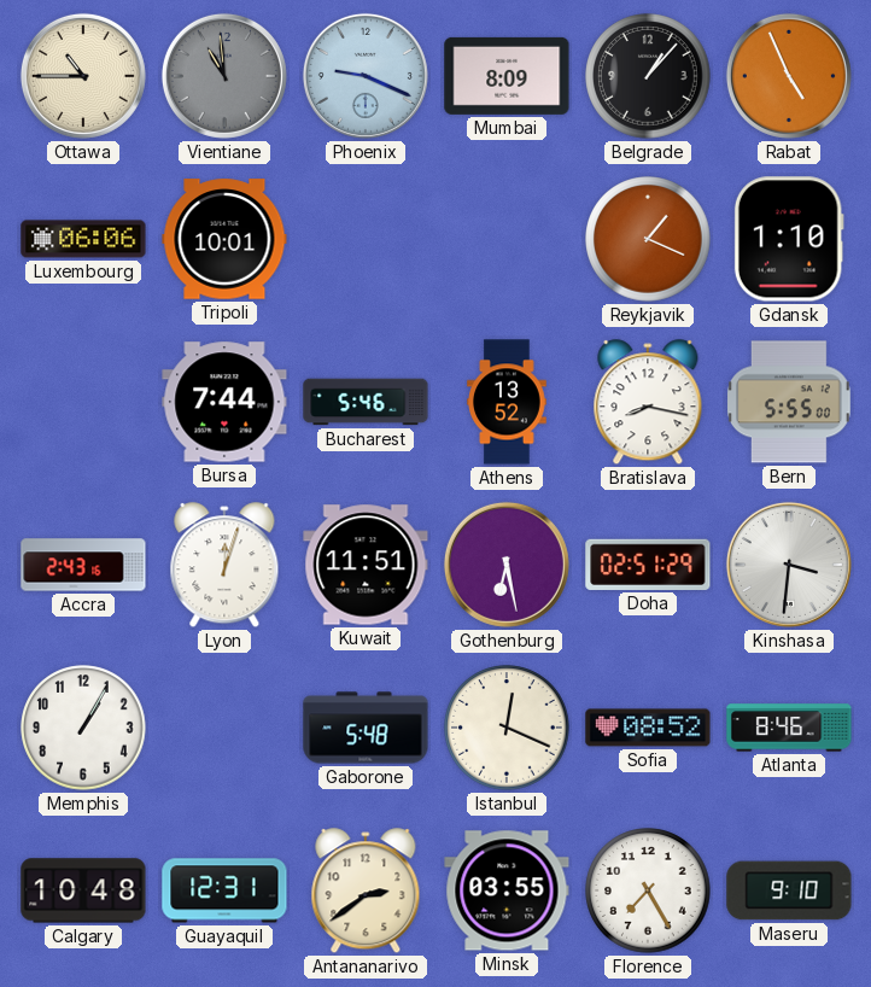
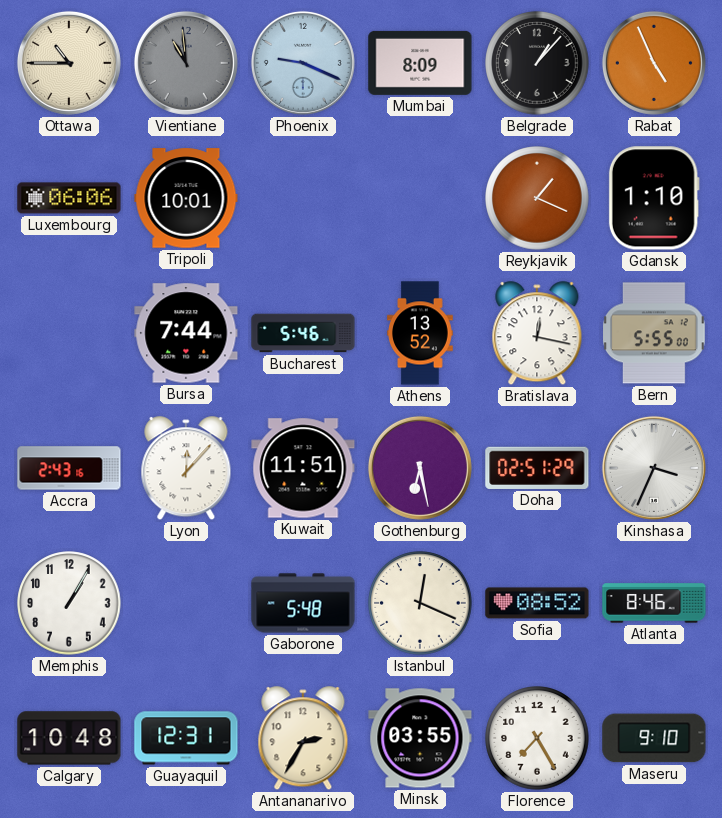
Bratislava: 8:17 -> 12:17
Lyon: 12:03 -> 12:07
Kinshasa: 3:31 -> 3:34
Antananarivo: 2:39 -> 2:35
